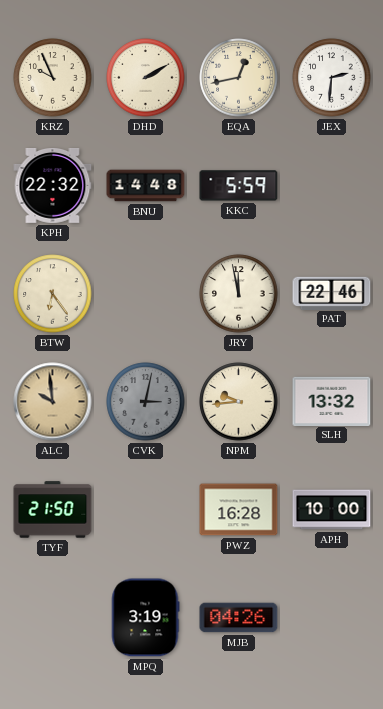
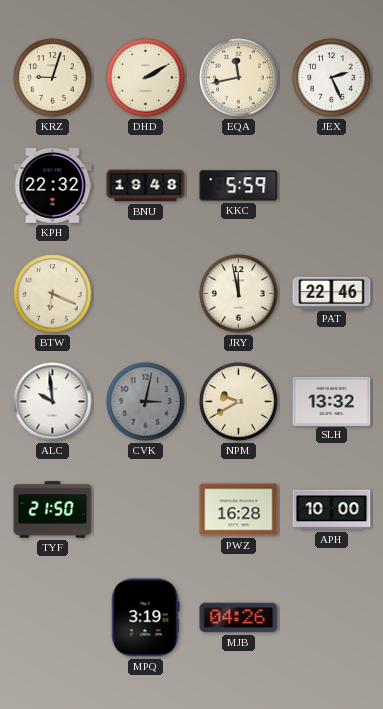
KRZ: 9:56 -> 9:03
EQA: 12:43 -> 11:43
JEX: 2:31 -> 2:26
BNU: 14:48 -> 19:48
BTW: 6:24 -> 6:19
ALC dial: champagne -> white
NPM: 9:44 -> 9:40
